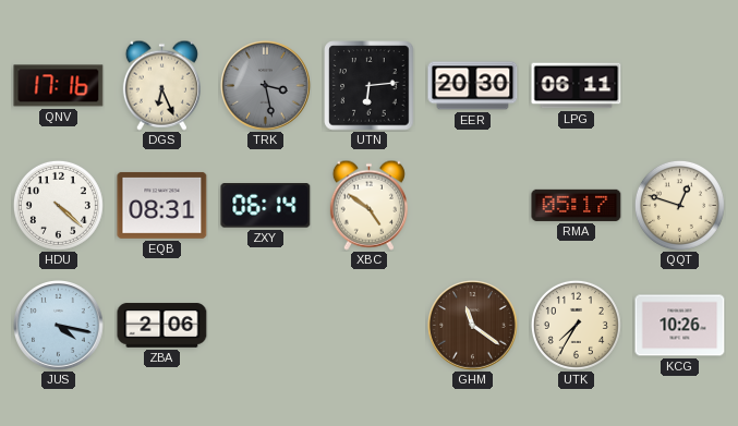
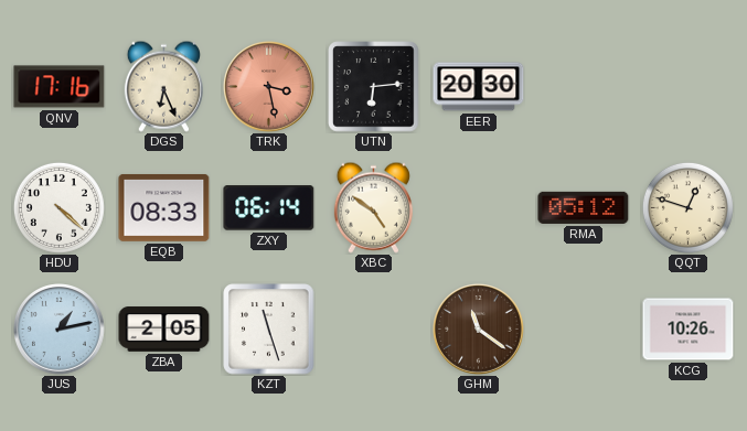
TRK dial: grey -> salmon
LPG: 06:11 -> none
EQB: 08:31 -> 08:33
RMA: 05:17 -> 05:12
JUS: 4:17 -> 1:13
ZBA: 2:06 -> 2:05
KZT: none -> 11:27
UTK: 7:35 -> none
